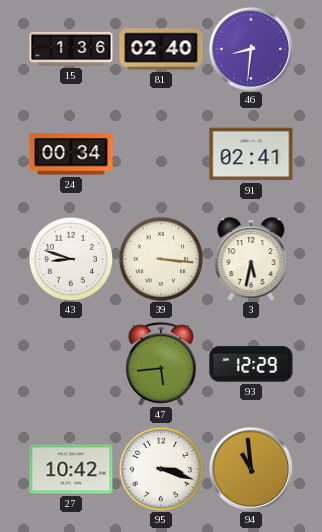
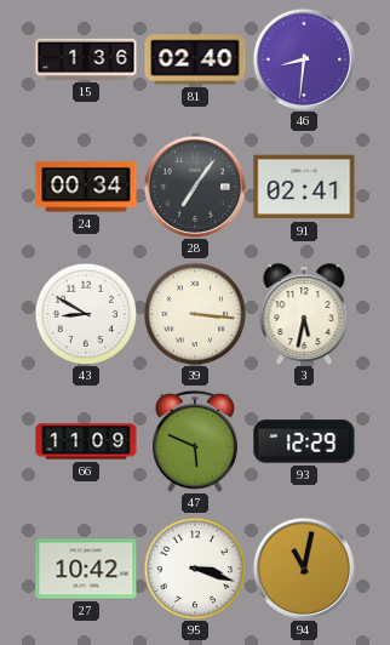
28: none -> 7:06
43: 8:48 -> 8:50
66: none -> 11:09
47: 5:44 -> 5:49
94: 10:59 -> 11:02
